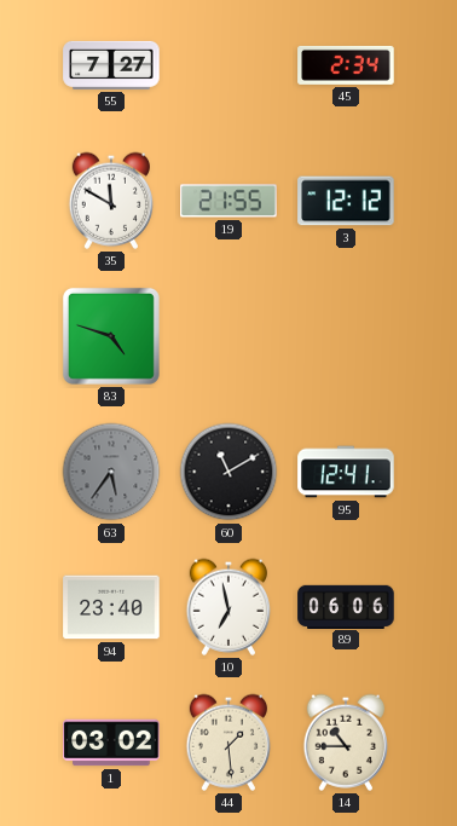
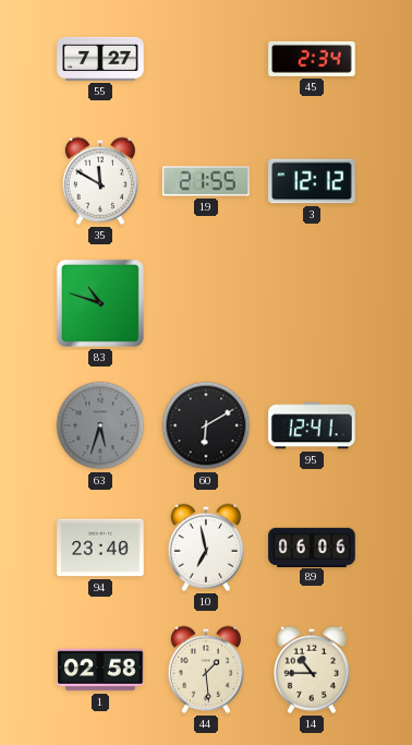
83: 4:48 -> 10:48
63: 5:36 -> 5:33
60: 11:10 -> 6:10
1: 03:02 -> 02:58
